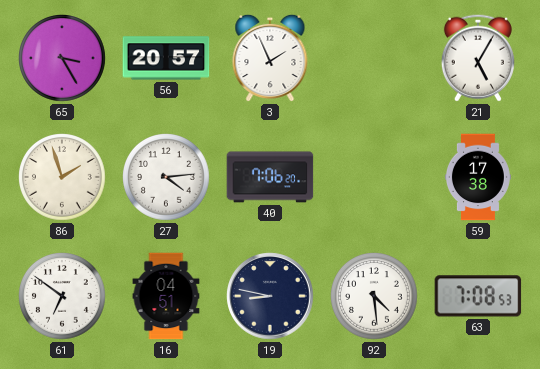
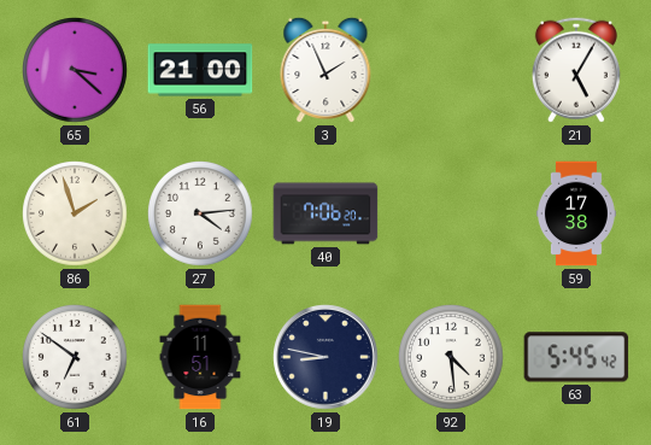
65: 3:25 -> 3:22
56: 20:57 -> 21:00
16: 04:51 -> 11:51
63: 7:08 -> 5:45
